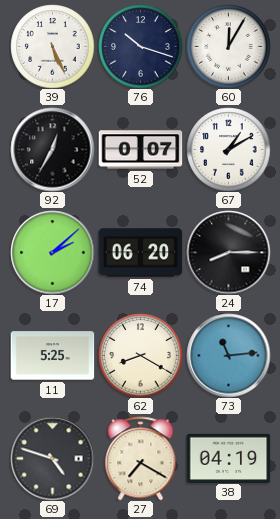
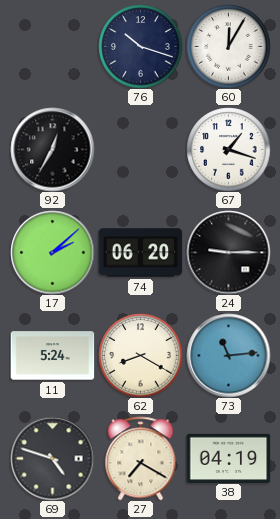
39: 5:26 -> none
52: 0:07 -> none
67: 1:10 -> 1:18
24: 8:15 -> 9:15
11: 5:25 -> 5:24
